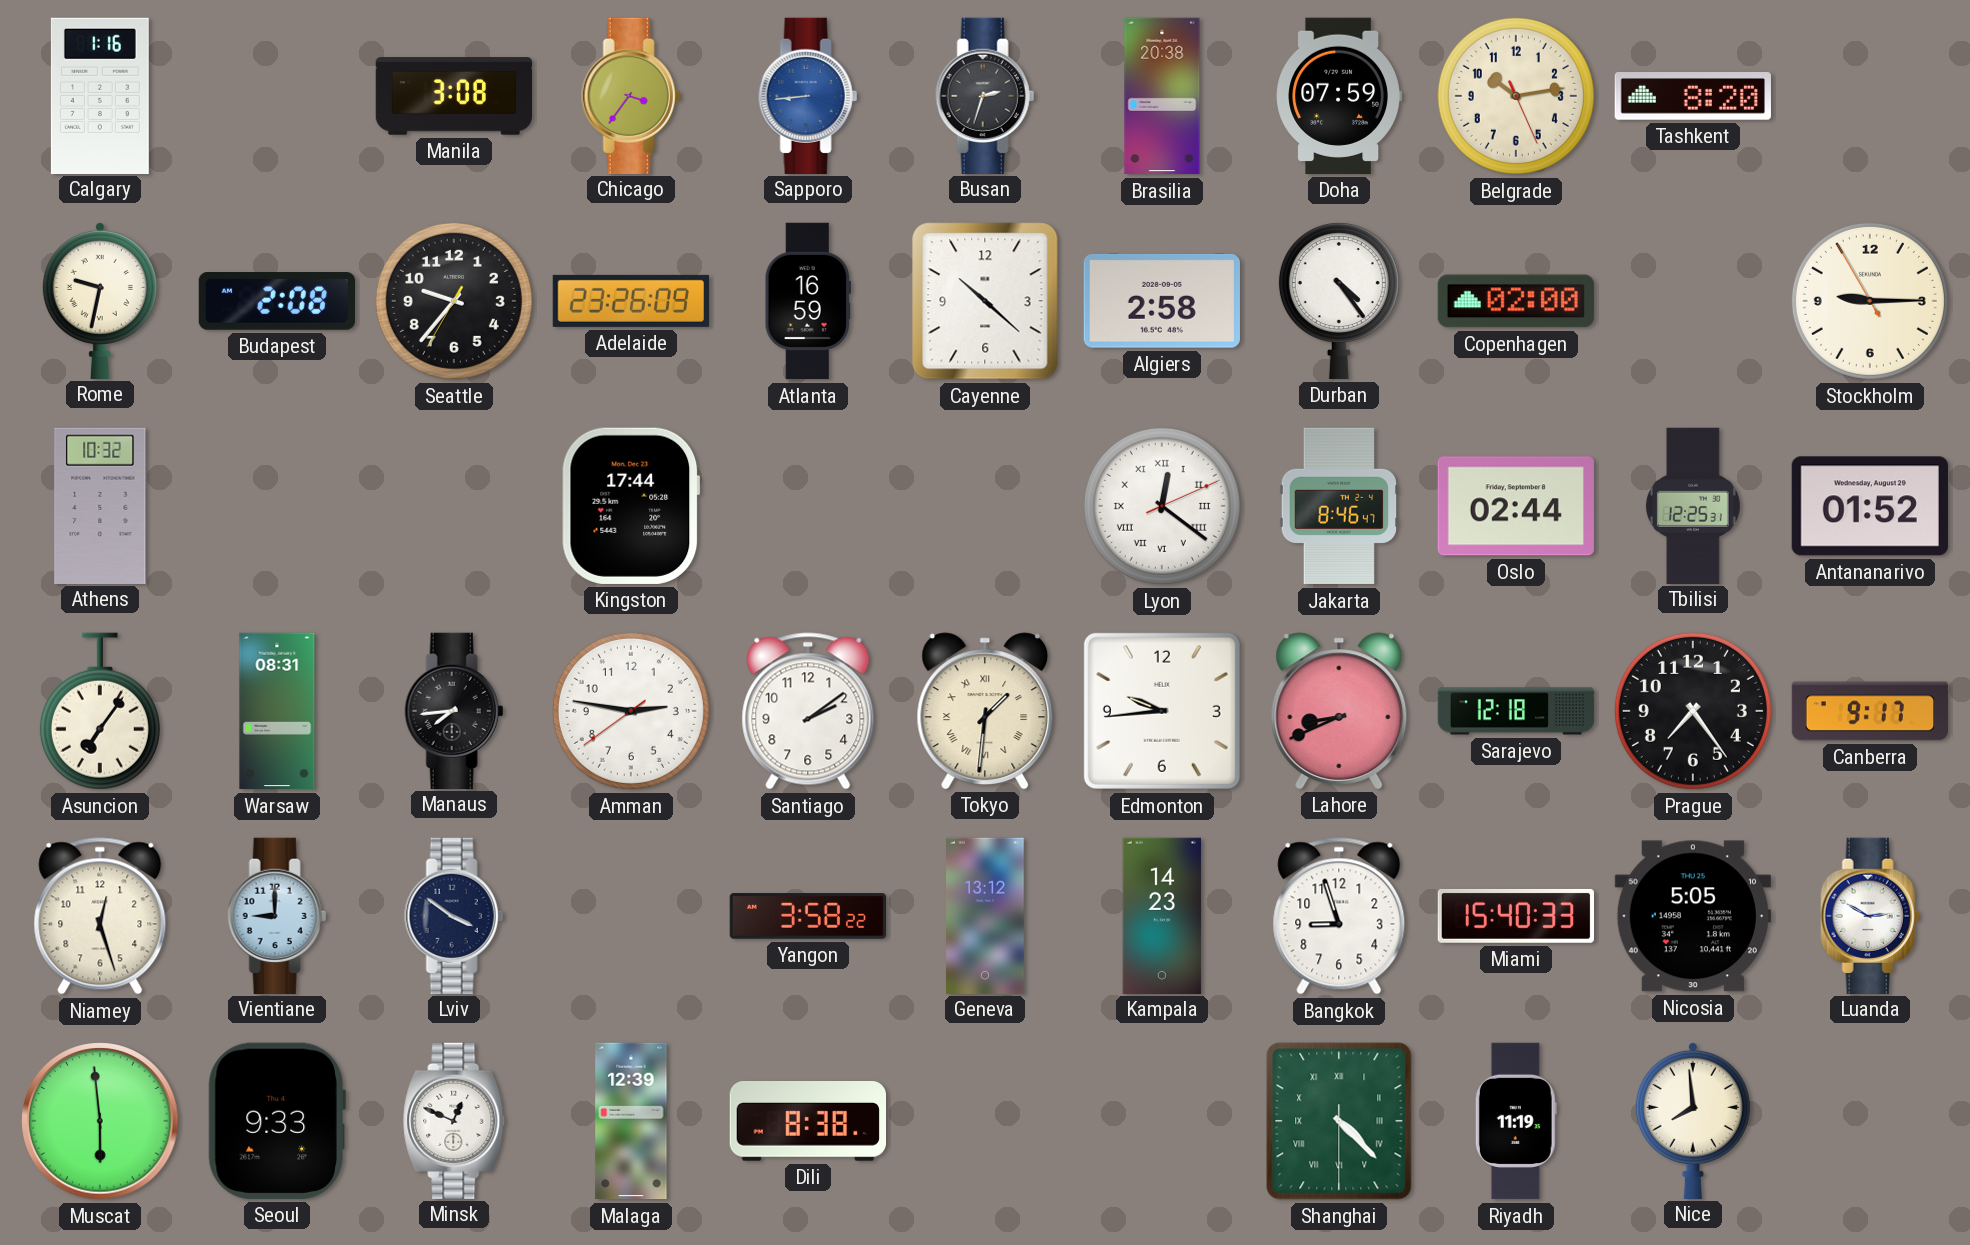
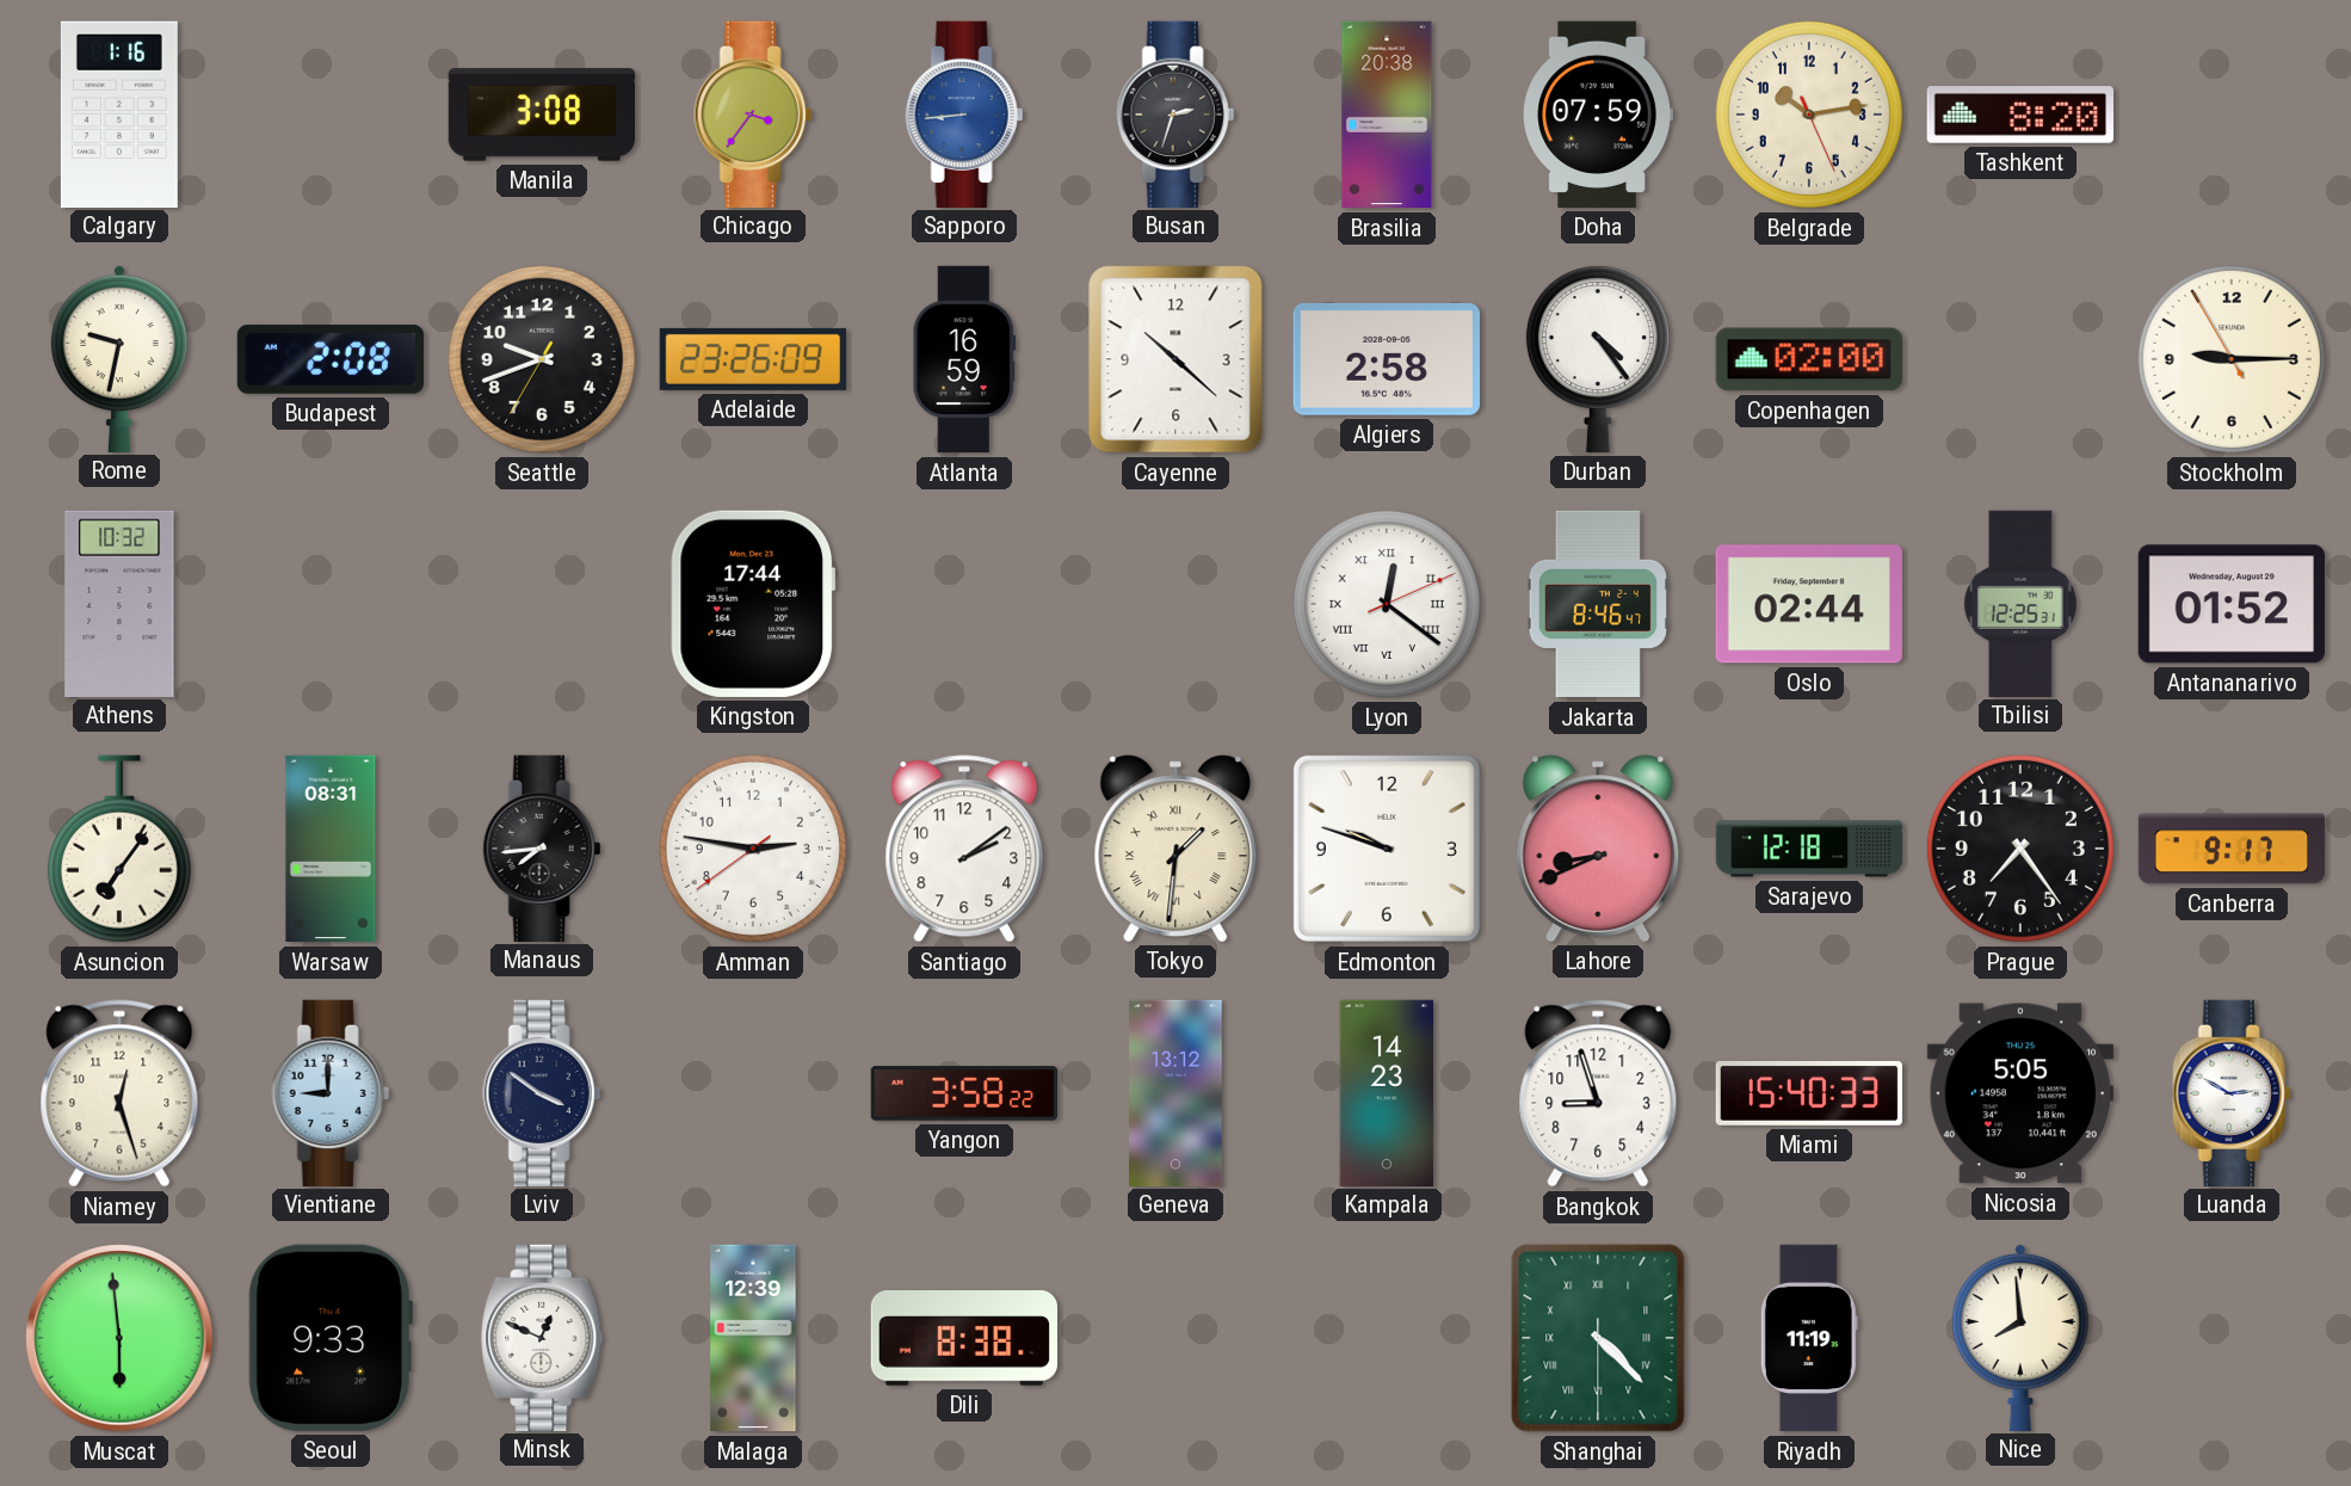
Seattle: 9:36 -> 9:41
Edmonton: 9:44 -> 9:48
